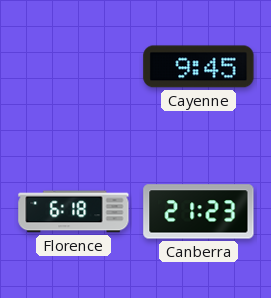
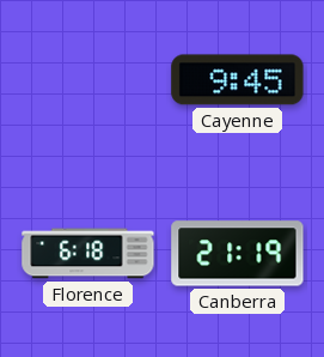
Canberra: 21:23 -> 21:19
